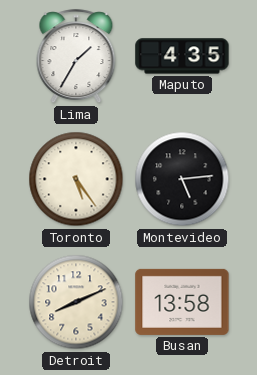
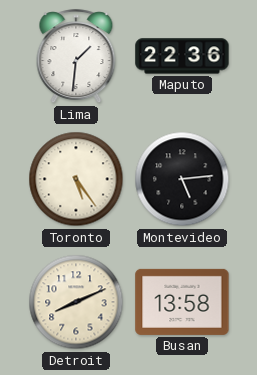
Lima: 1:35 -> 1:31
Maputo: 4:35 -> 22:36
